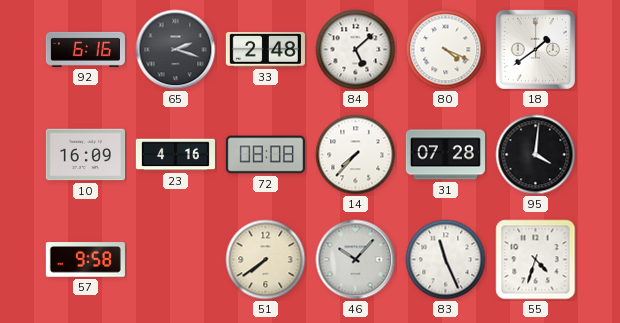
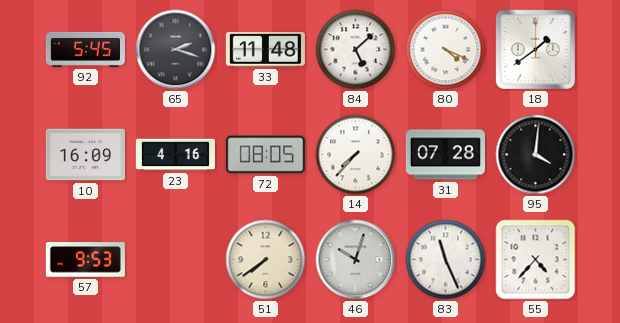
92: 6:16 -> 5:45
33: 2:48 -> 11:48
72: 08:08 -> 08:05
57: 9:58 -> 9:53
46: 10:07 -> 10:03
55: 4:33 -> 4:37
